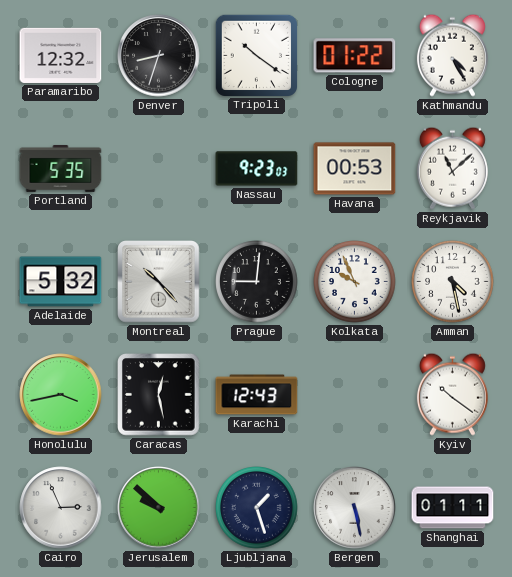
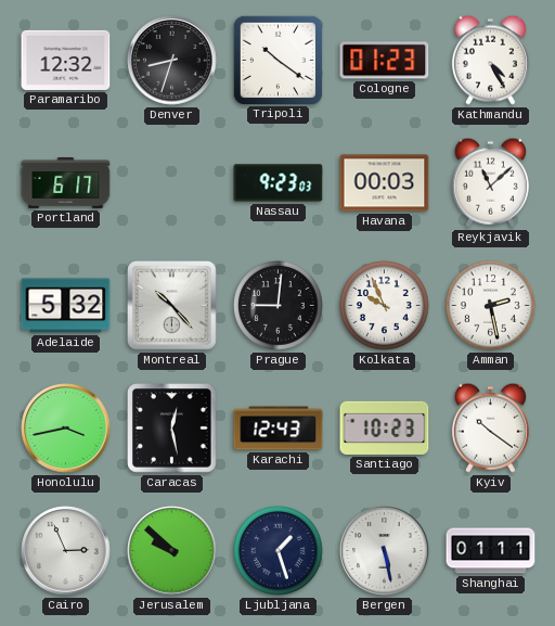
Cologne: 01:22 -> 01:23
Portland: 5:35 -> 6:17
Havana: 00:53 -> 00:03
Amman: 4:28 -> 2:28
Santiago: none -> 10:23
